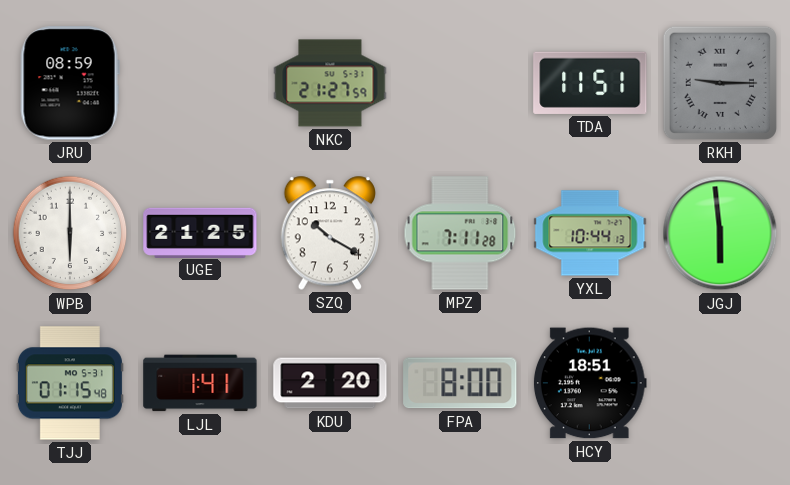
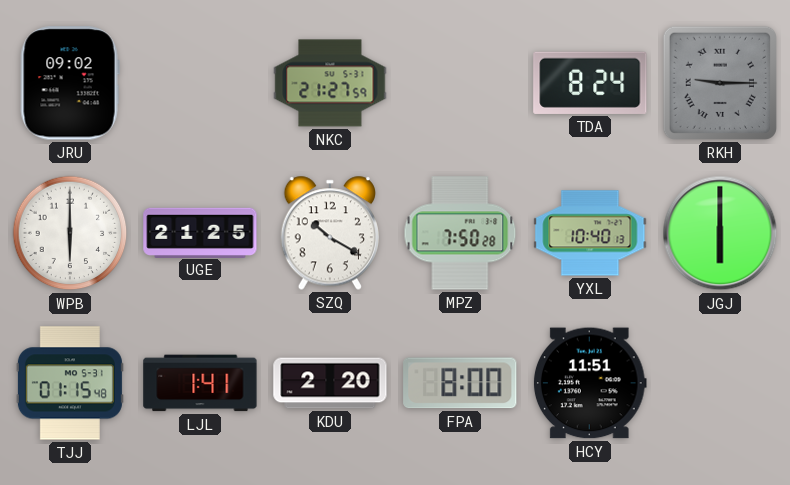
JRU: 08:59 -> 09:02
TDA: 11:51 -> 8:24
MPZ: 7:11 -> 7:50
YXL: 10:44 -> 10:40
JGJ: 5:59 -> 6:00
HCY: 18:51 -> 11:51
